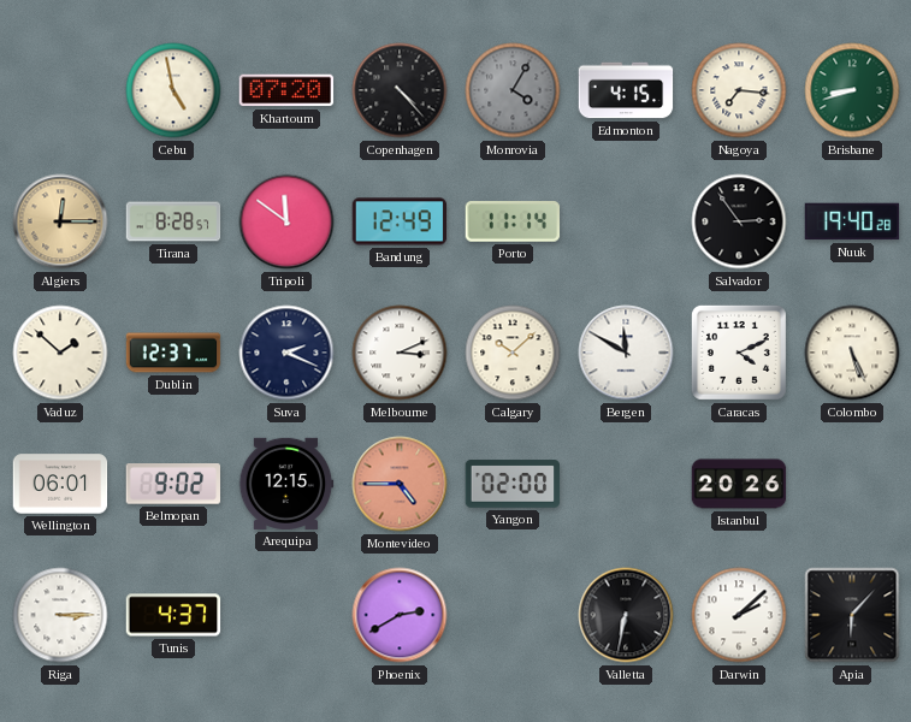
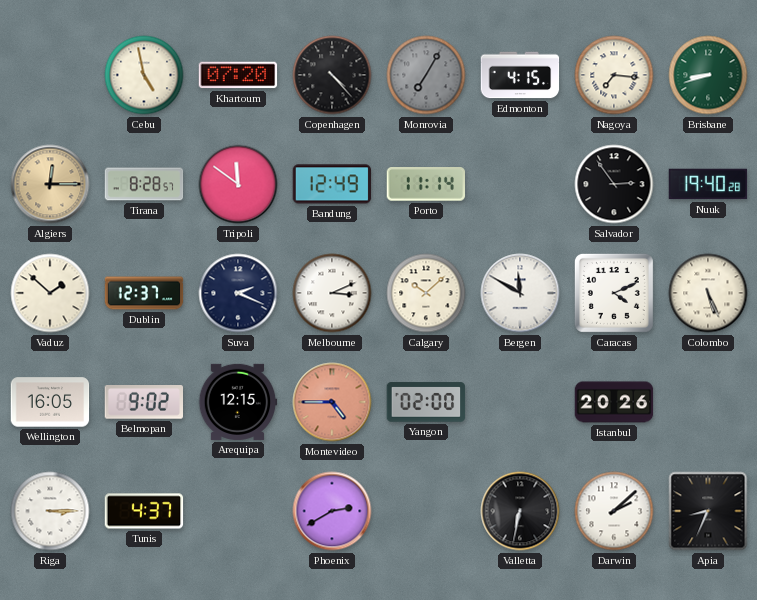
Monrovia: 4:05 -> 7:05
Wellington: 06:01 -> 16:05
Apia: 6:07 -> 8:34
